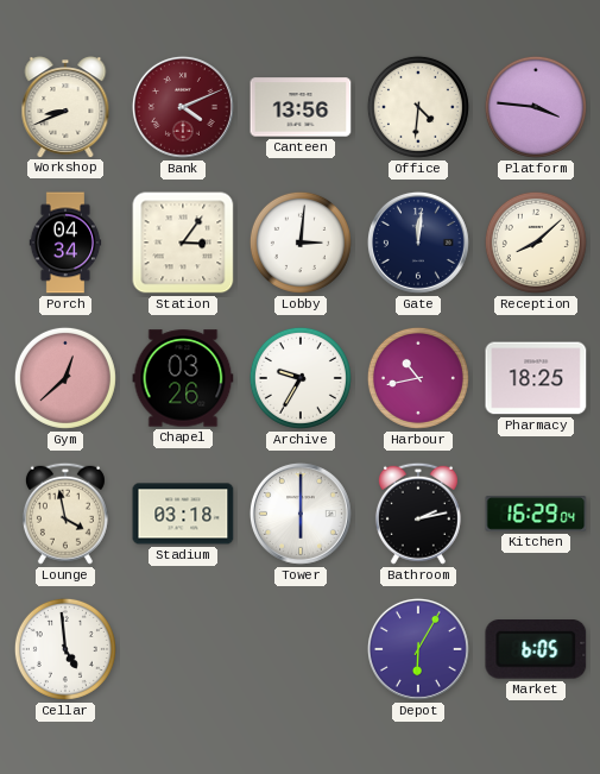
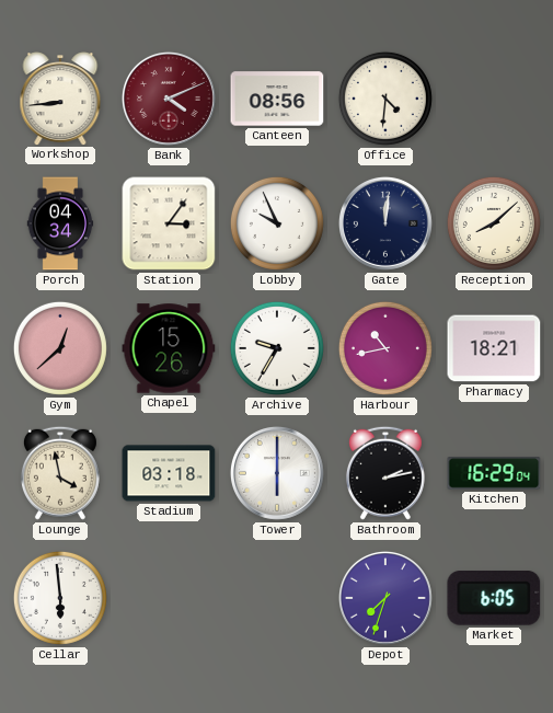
Workshop: 8:41 -> 8:44
Canteen: 13:56 -> 08:56
Platform: 3:46 -> none
Lobby: 3:01 -> 9:56
Chapel: 03:26 -> 15:26
Pharmacy: 18:25 -> 18:21
Cellar: 4:59 -> 5:59
Depot: 6:05 -> 7:33
